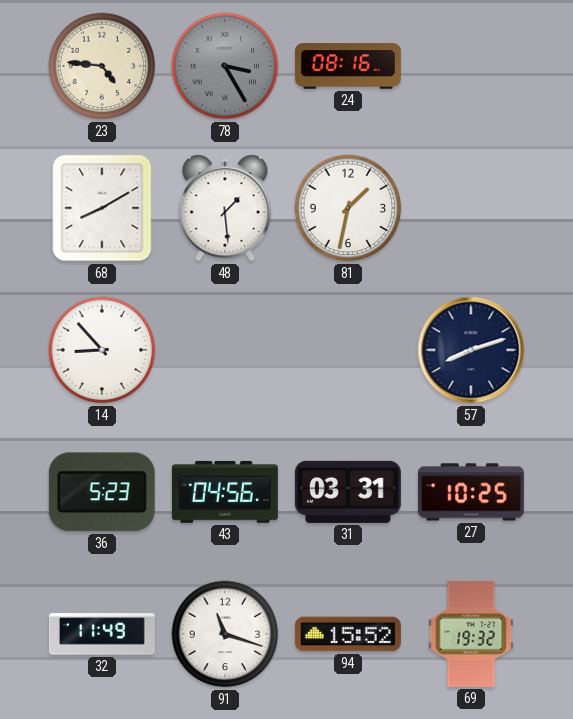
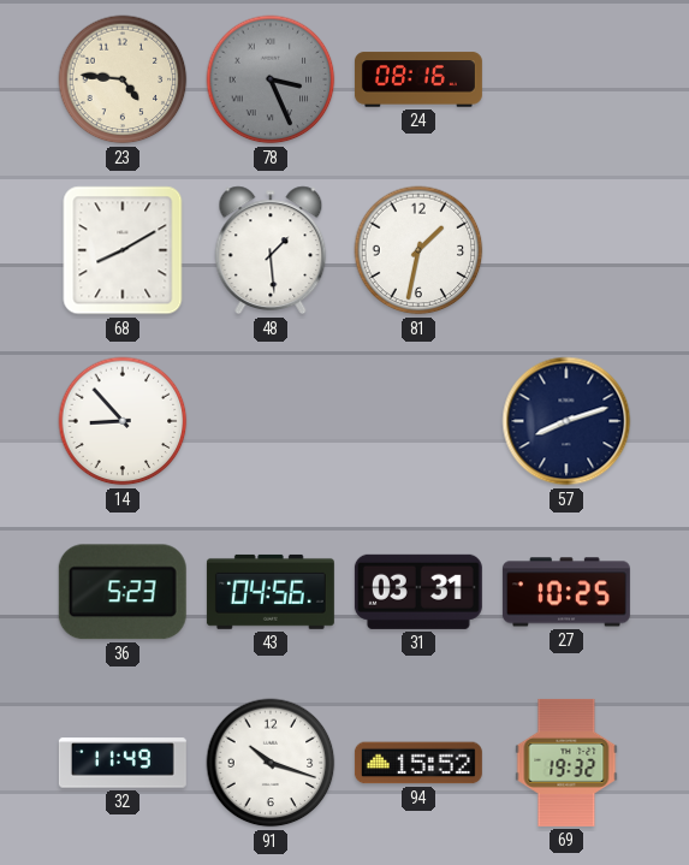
78: 3:25 -> 3:26
91: 11:18 -> 10:18
